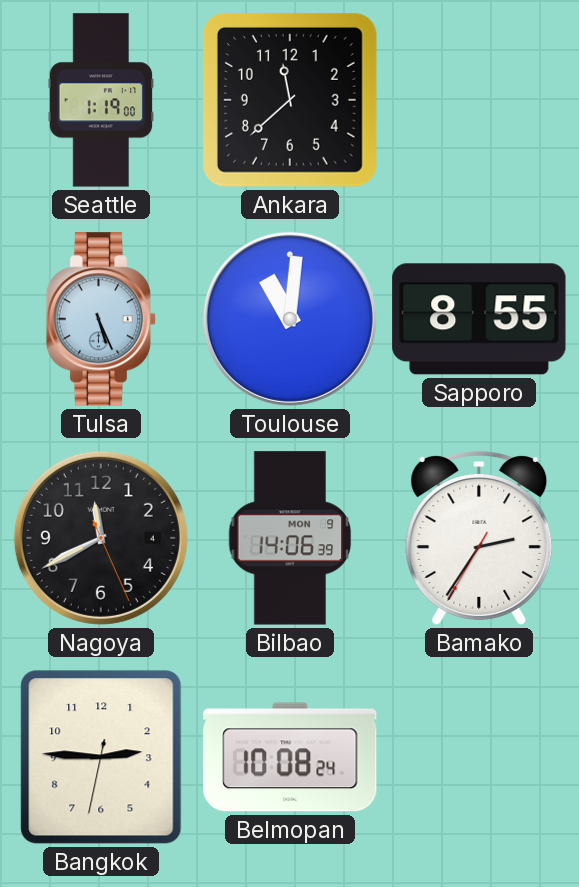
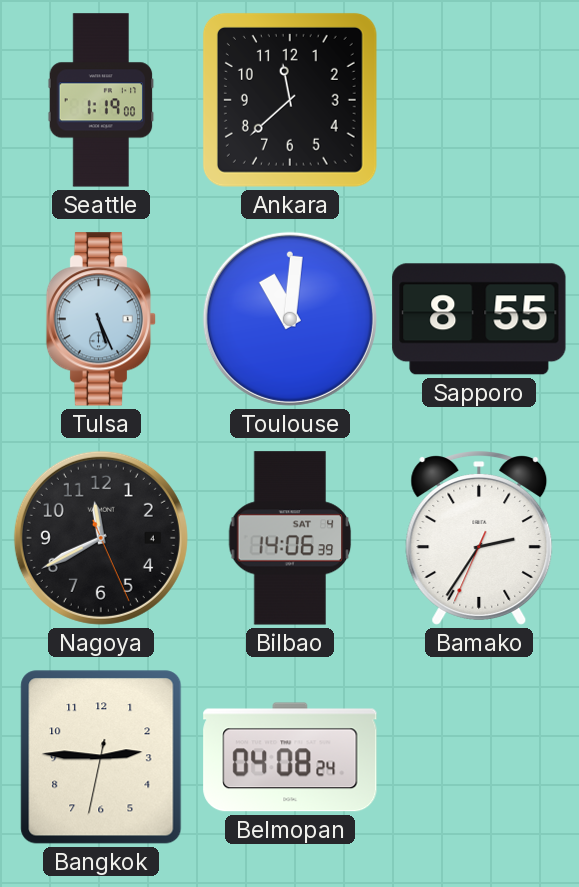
Bilbao date: MON 9 -> SAT 4
Bamako: 2:35:35 -> 2:35:34
Belmopan: 10:08 -> 04:08
